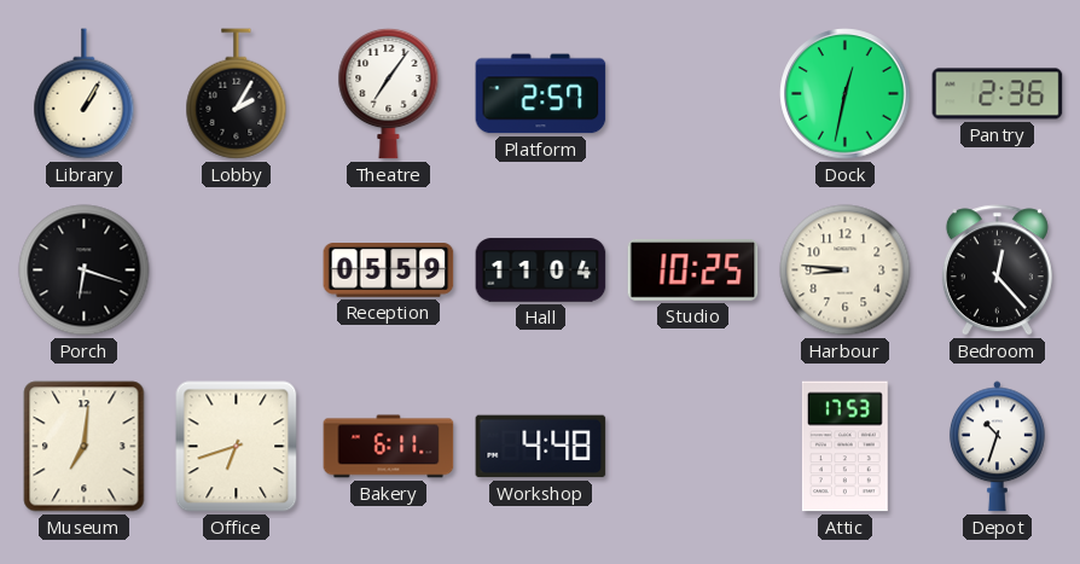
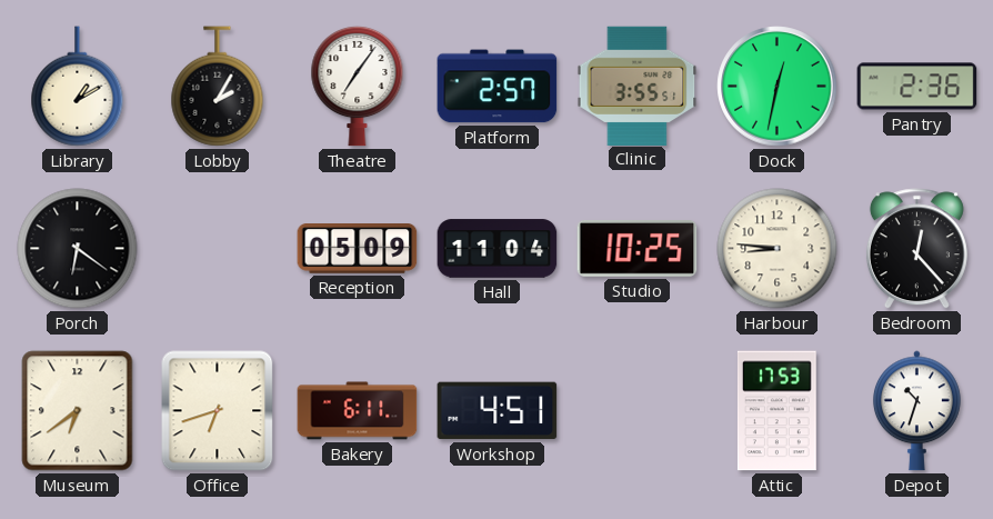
Library: 1:05 -> 1:10
Clinic: none -> 3:55
Porch: 6:18 -> 6:21
Reception: 05:59 -> 05:09
Museum: 7:01 -> 6:39
Workshop: 4:48 -> 4:51
